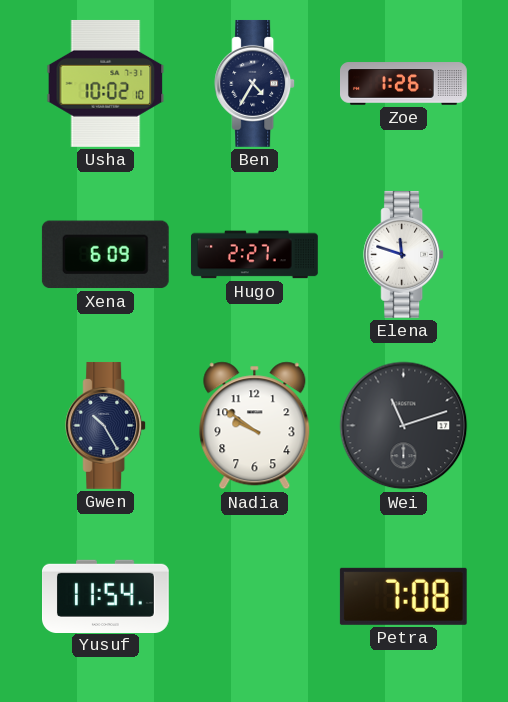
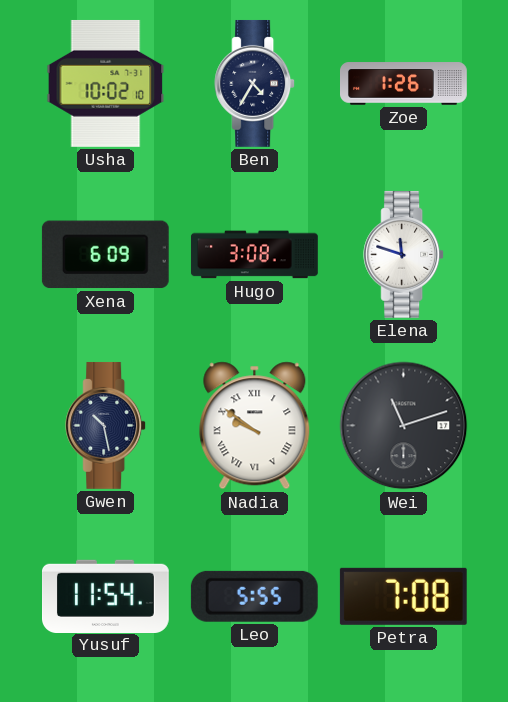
Hugo: 2:27 -> 3:08
Gwen: 10:25 -> 10:28
Nadia numerals: Arabic -> Roman
Leo: none -> 5:55
